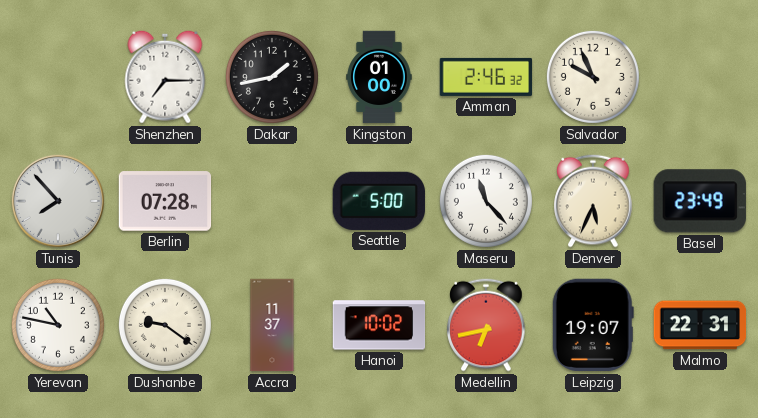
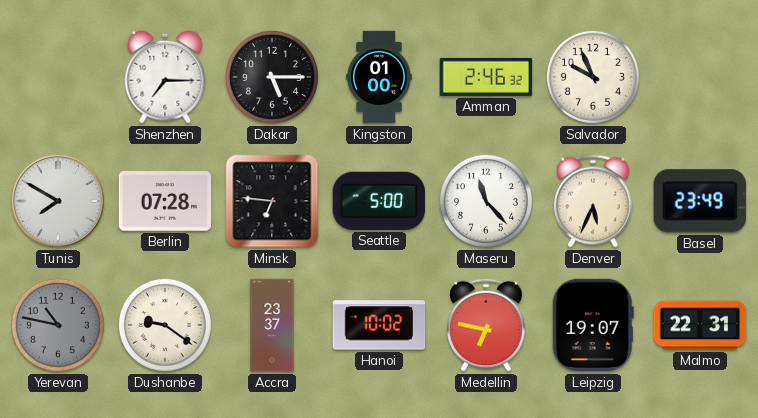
Dakar: 1:43 -> 5:15
Tunis: 7:53 -> 7:50
Minsk: none -> 6:46
Yerevan dial: white -> grey
Accra: 11:37 -> 23:37
Medellin: 6:43 -> 6:47
